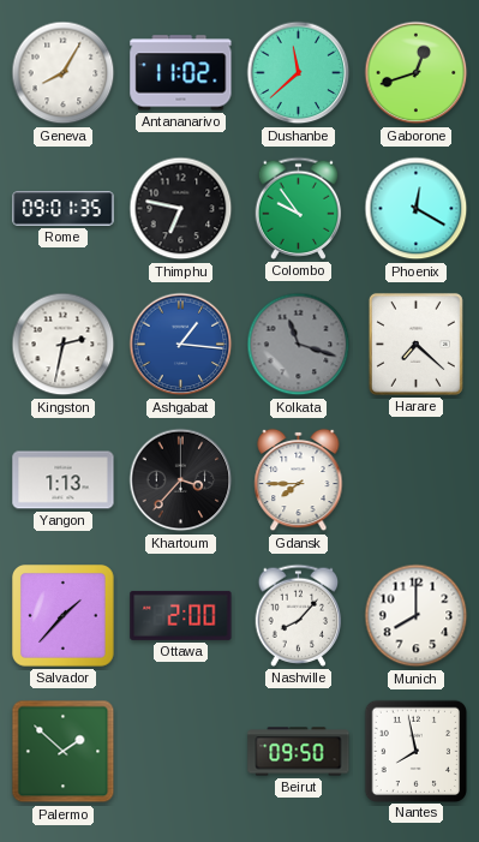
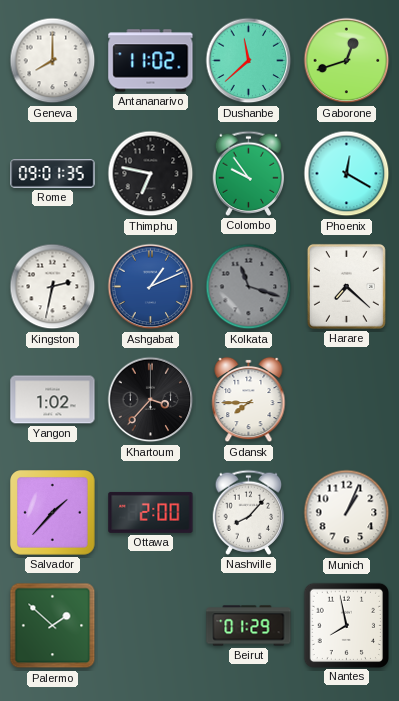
Geneva: 8:05 -> 8:00
Ashgabat: 1:16 -> 1:11
Yangon: 1:13 -> 1:02
Munich: 8:00 -> 1:04
Beirut: 09:50 -> 01:29
